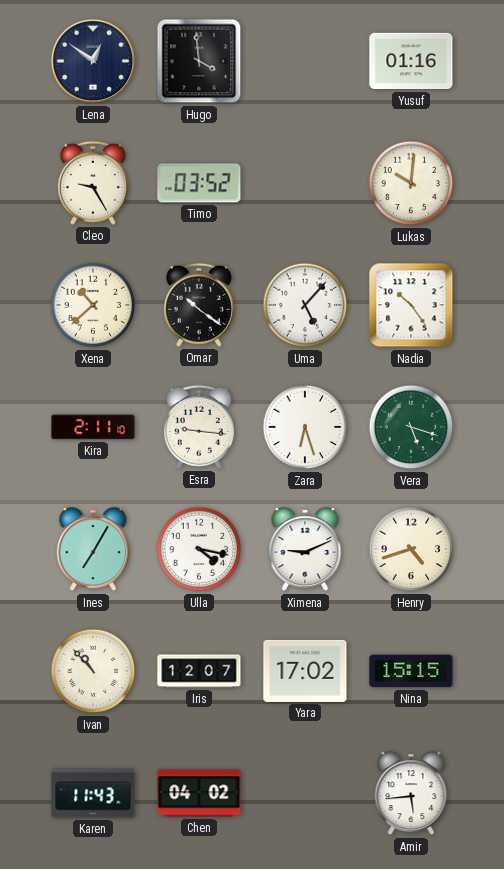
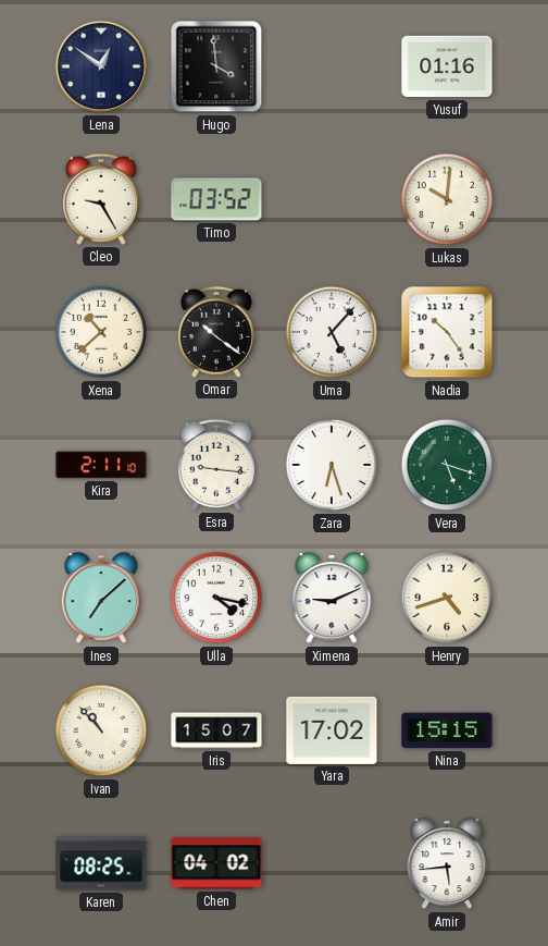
Ines: 7:05 -> 7:08
Iris: 12:07 -> 15:07
Karen: 11:43 -> 08:25
